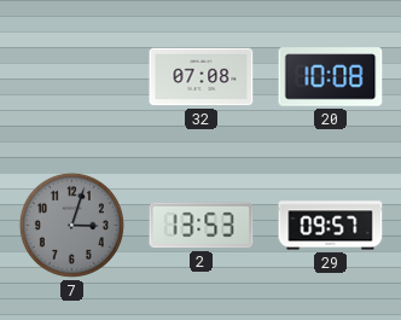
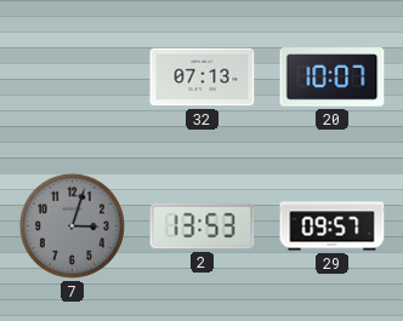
32: 07:08 -> 07:13
20: 10:08 -> 10:07
